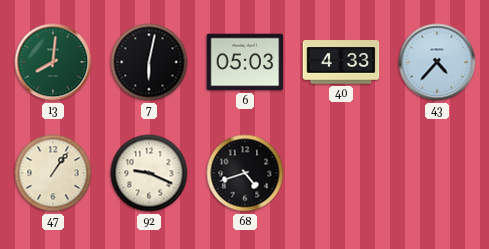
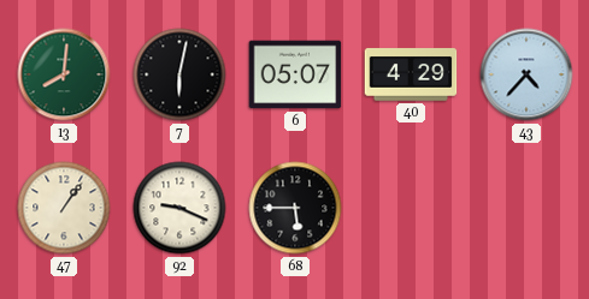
6: 05:03 -> 05:07
40: 4:33 -> 4:29
68: 4:42 -> 5:45
